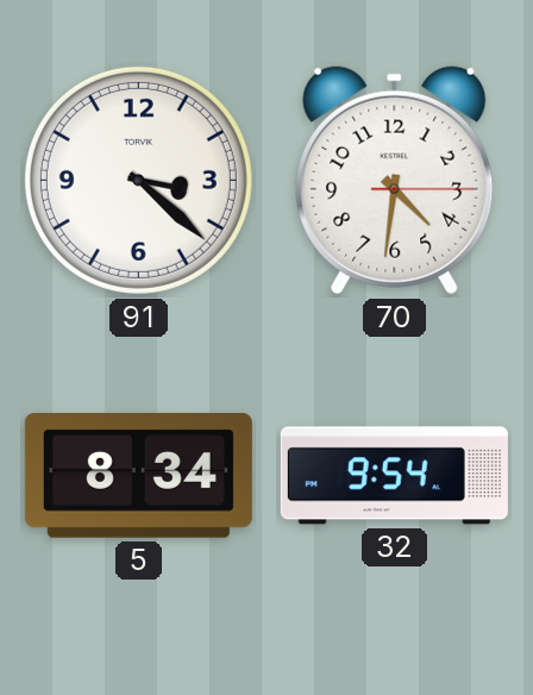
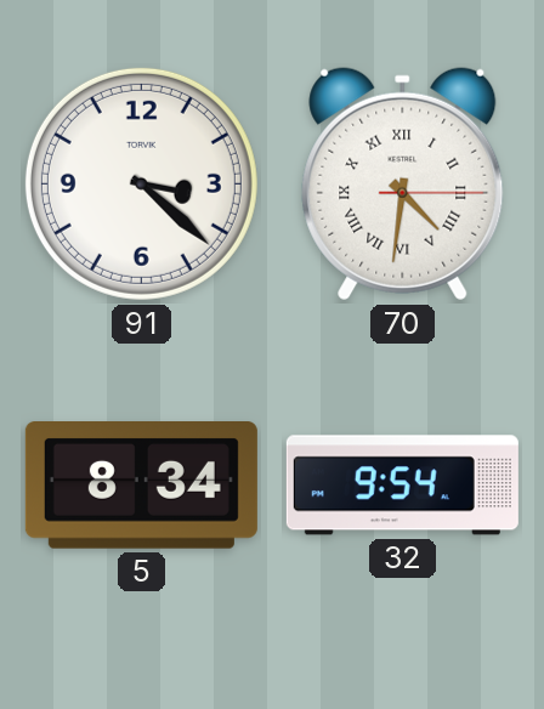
70 numerals: Arabic -> Roman
